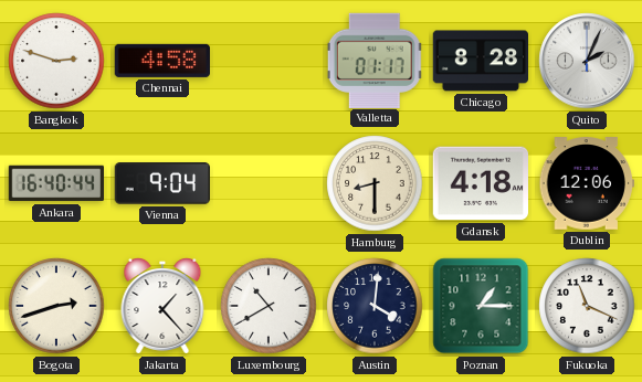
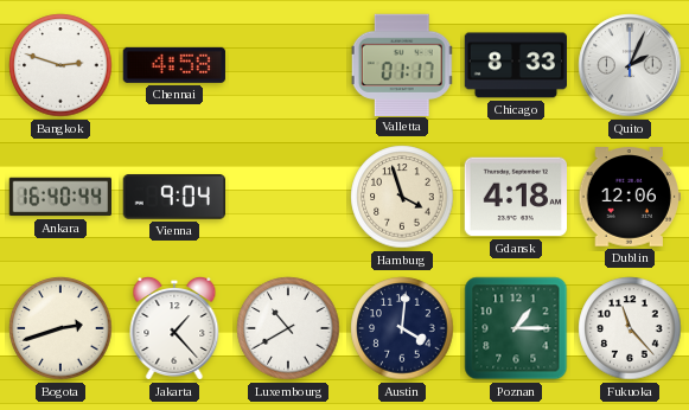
Chicago: 8:28 -> 8:33
Hamburg: 8:30 -> 3:57
Fukuoka: 11:19 -> 11:23
